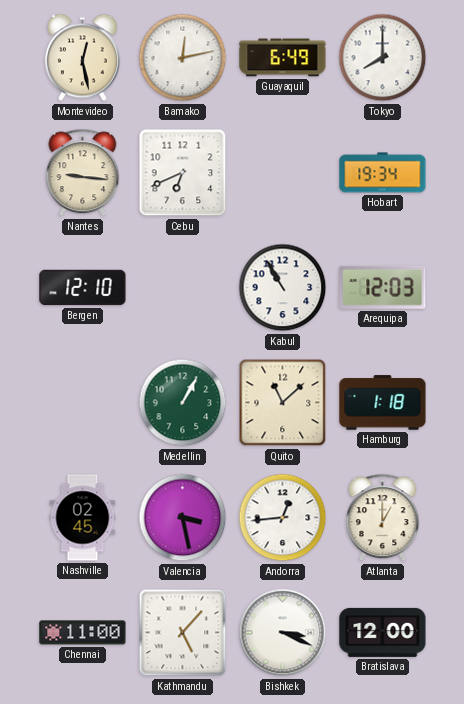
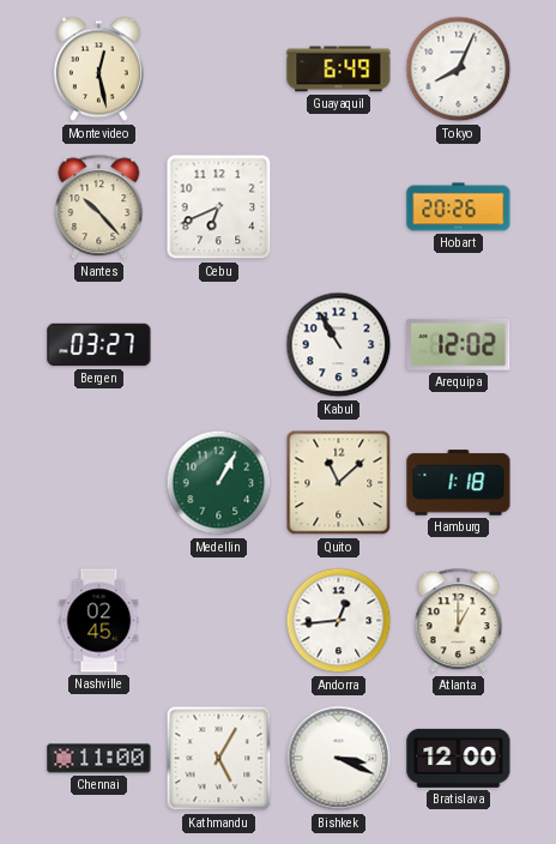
Bamako: 12:13 -> none
Tokyo: 8:00 -> 8:04
Nantes: 9:16 -> 10:23
Hobart: 19:34 -> 20:26
Bergen: 12:10 -> 03:27
Arequipa: 12:03 -> 12:02
Valencia: 3:28 -> none
Kathmandu: 5:07 -> 5:05
